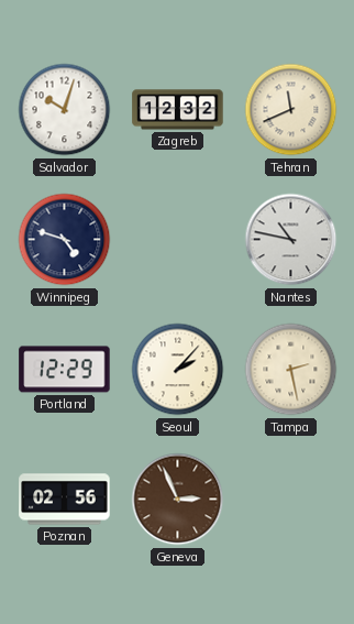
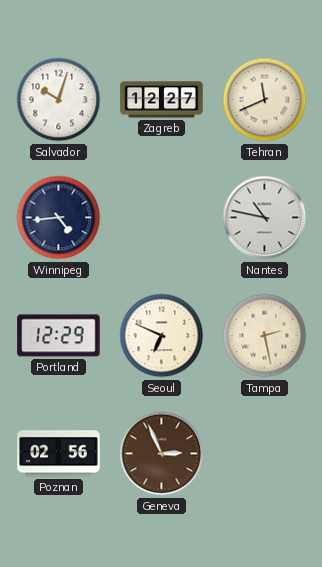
Zagreb: 12:32 -> 12:27
Winnipeg: 4:48 -> 4:44
Seoul: 2:07 -> 6:49
